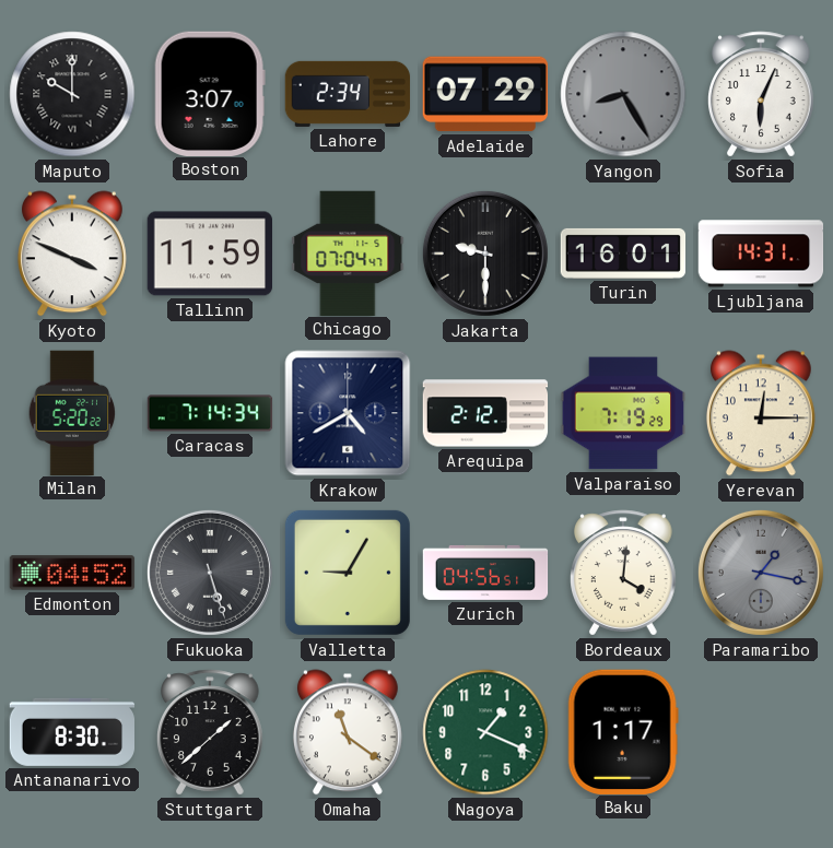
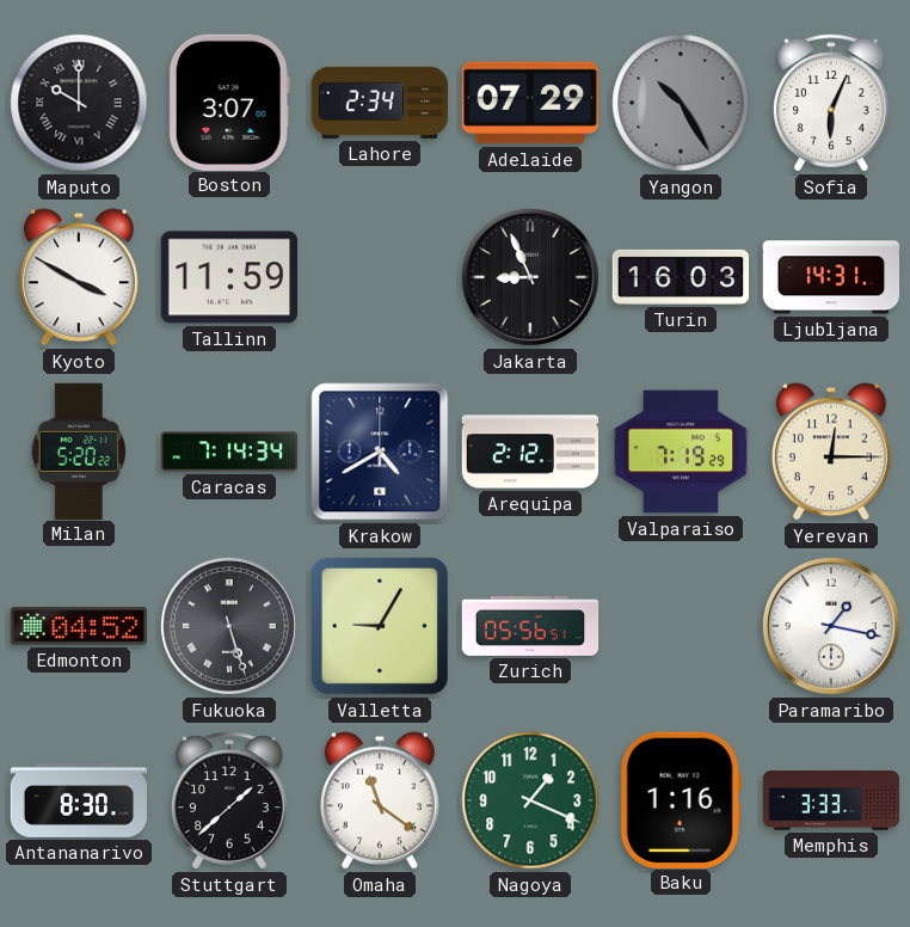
Yangon: 8:25 -> 10:25
Kyoto: 3:49 -> 3:50
Chicago: 07:04 -> none
Jakarta: 9:30 -> 8:56
Turin: 16:01 -> 16:03
Zurich: 04:56 -> 05:56
Bordeaux: 4:01 -> none
Paramaribo dial: grey -> white
Baku: 1:17 -> 1:16
Memphis: none -> 3:33
